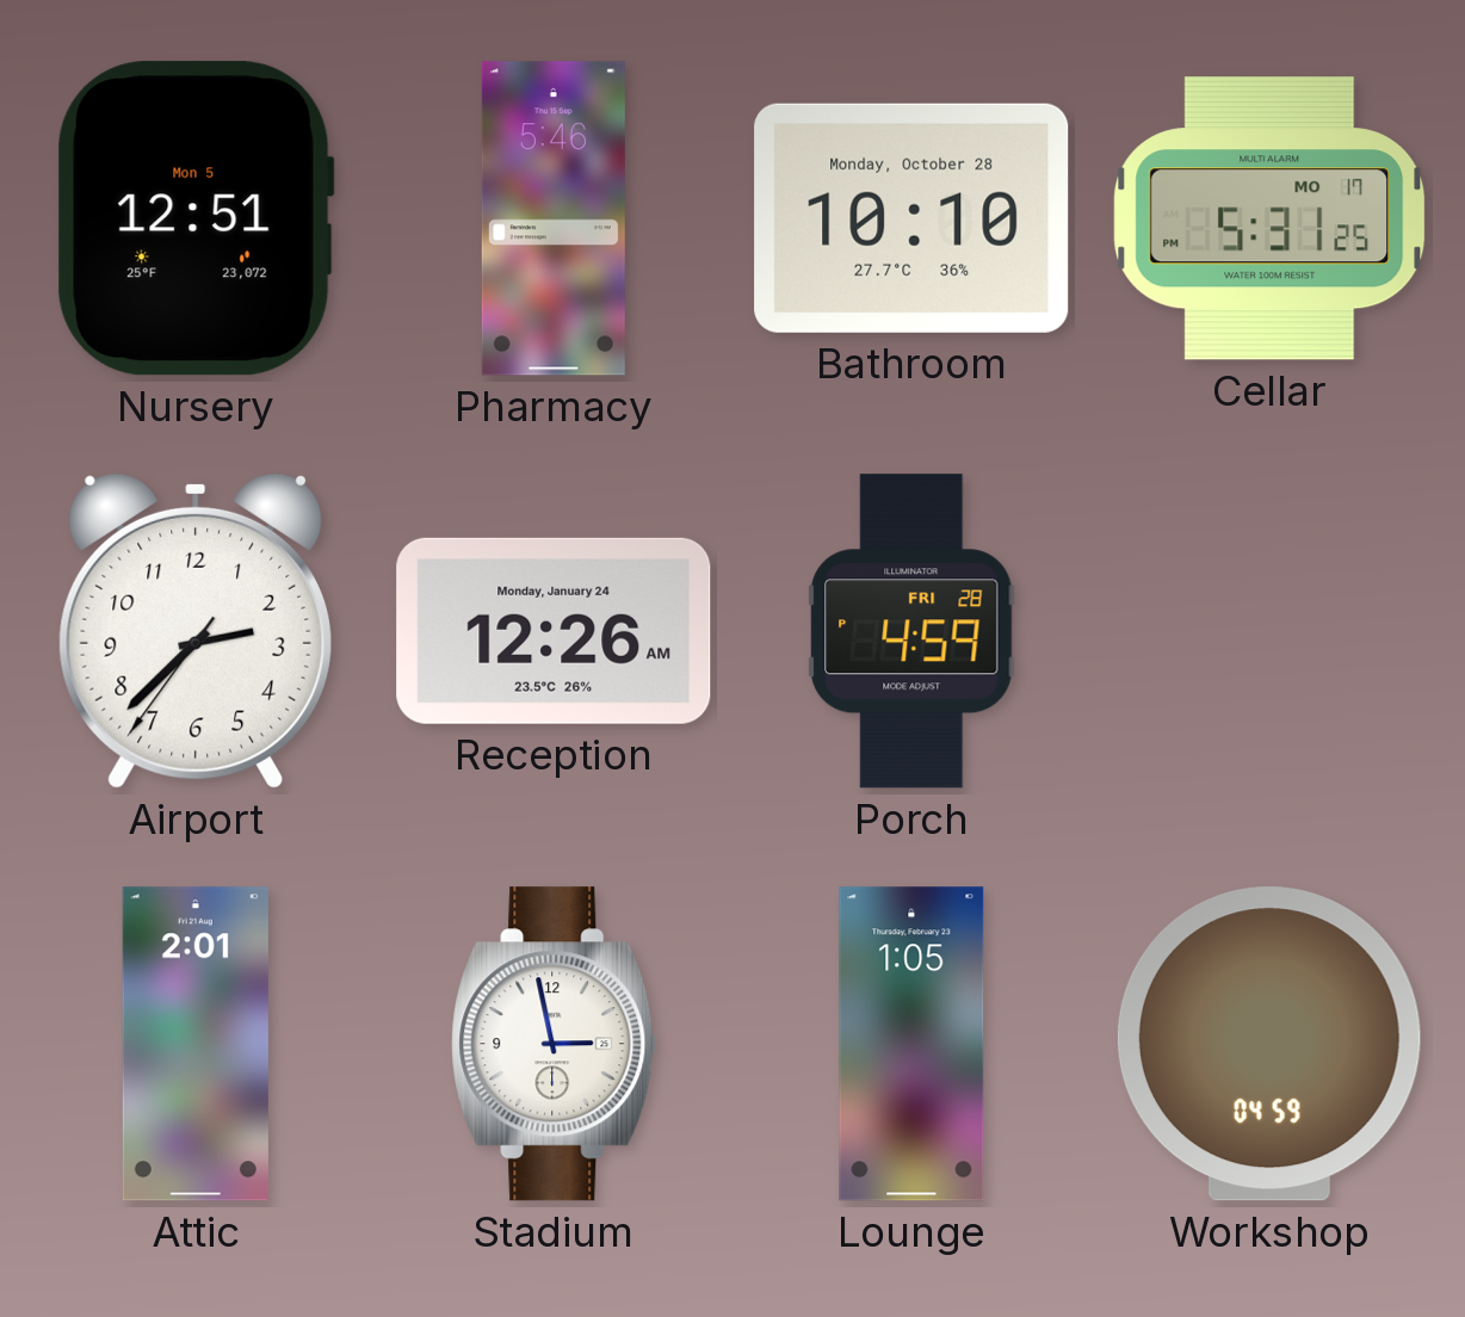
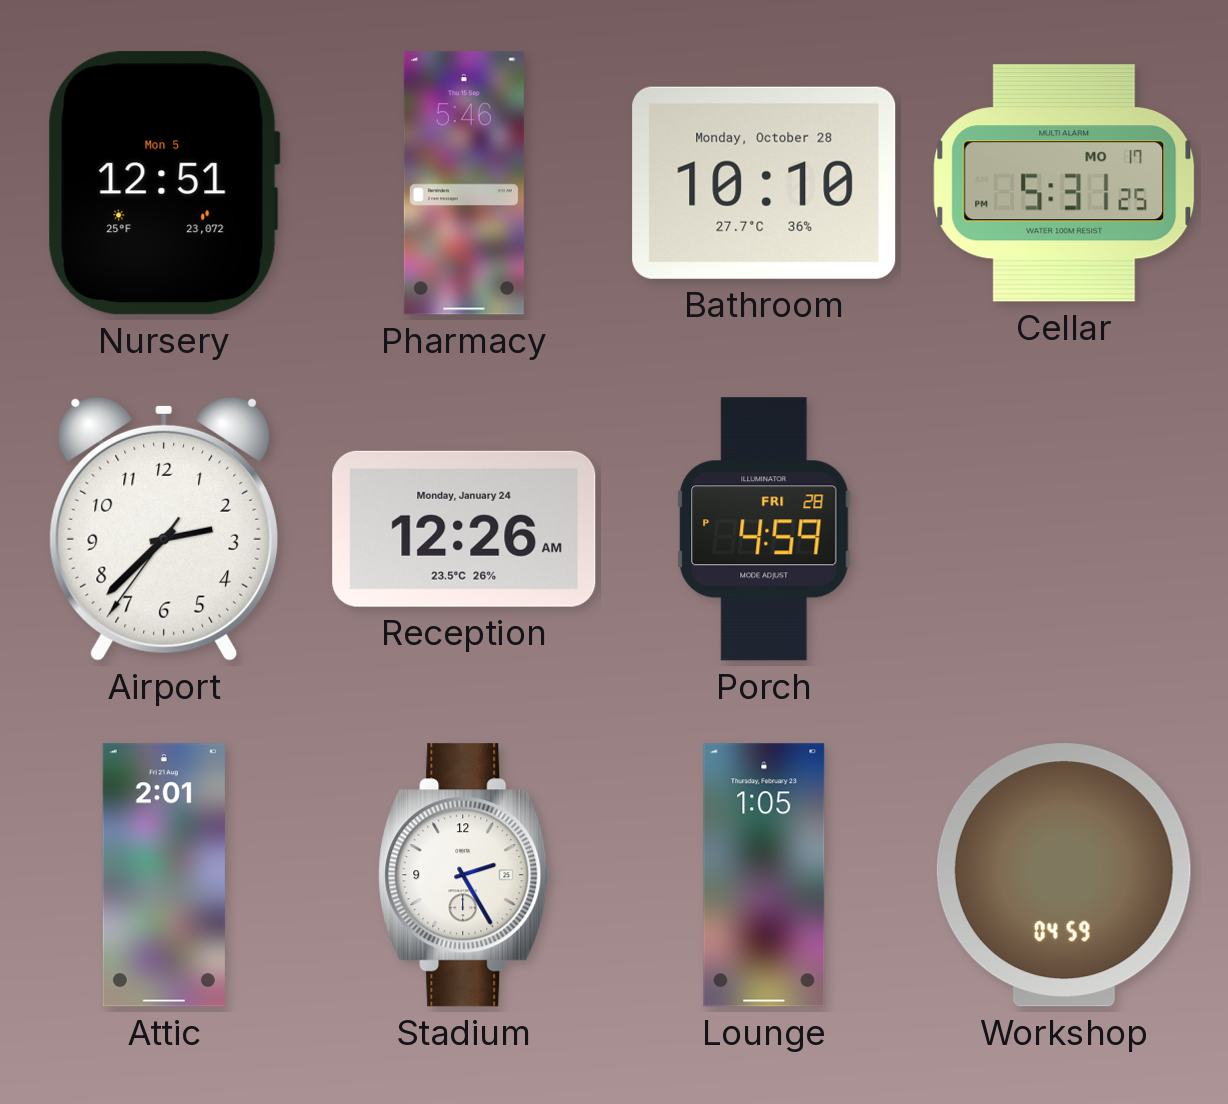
Stadium: 2:58 -> 2:25
